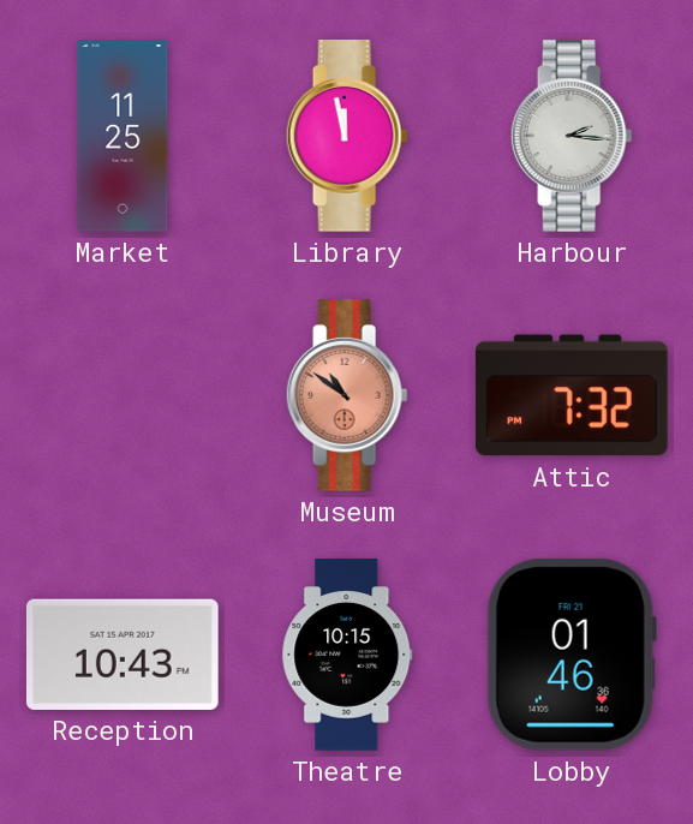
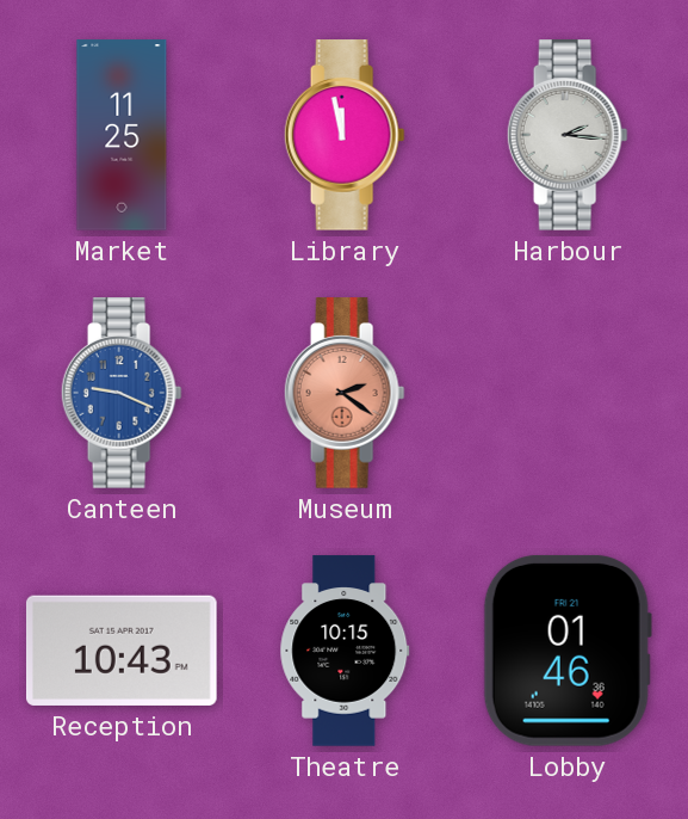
Canteen: none -> 9:19
Museum: 10:51 -> 2:21
Attic: 7:32 -> none
